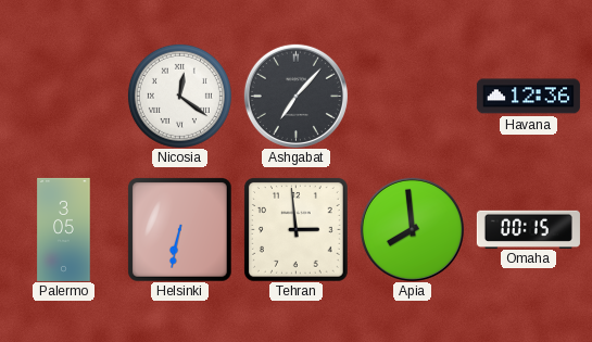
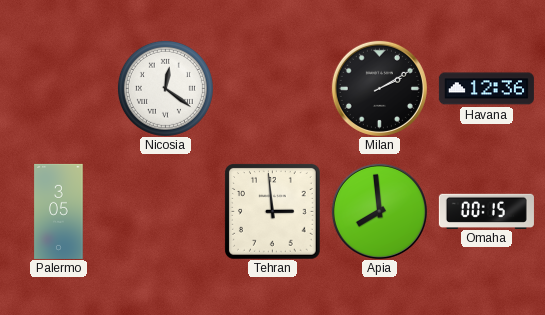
Ashgabat: 7:07 -> none
Milan: none -> 2:10
Helsinki: 6:32 -> none
